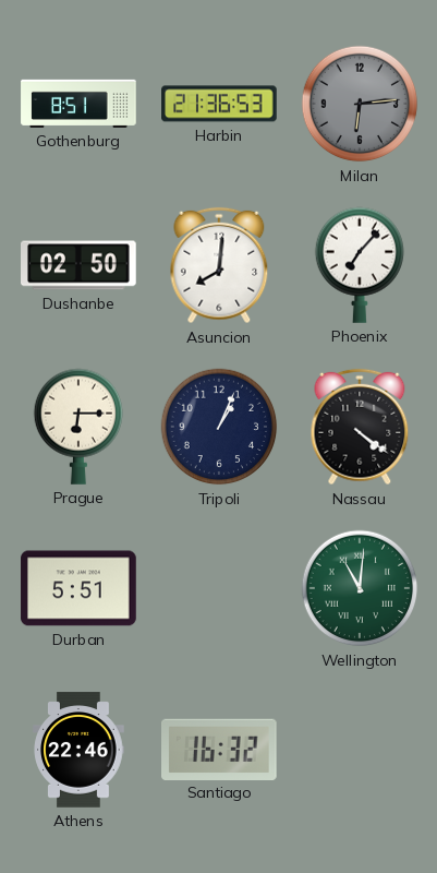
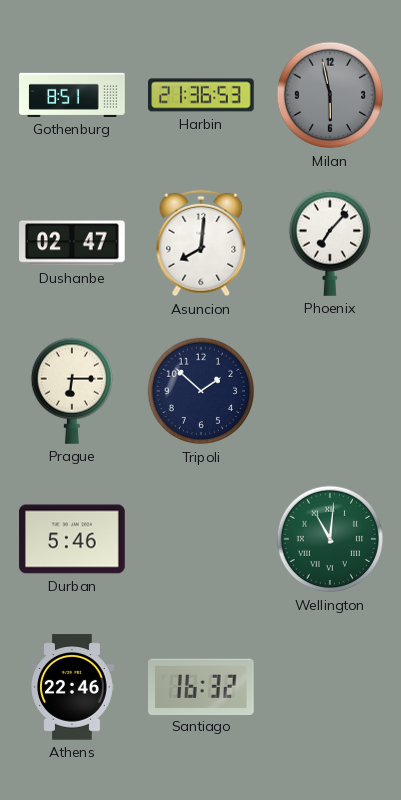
Milan: 6:14 -> 5:58
Dushanbe: 02:50 -> 02:47
Tripoli: 1:04 -> 1:52
Nassau: 4:21 -> none
Durban: 5:51 -> 5:46
